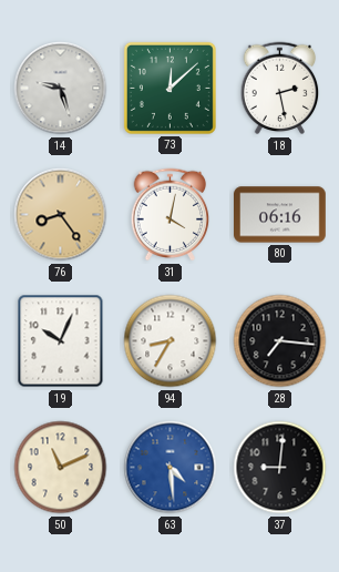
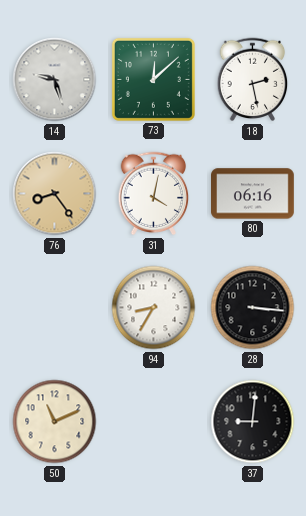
19: 10:04 -> none
28: 7:16 -> 3:16
63: 4:29 -> none
